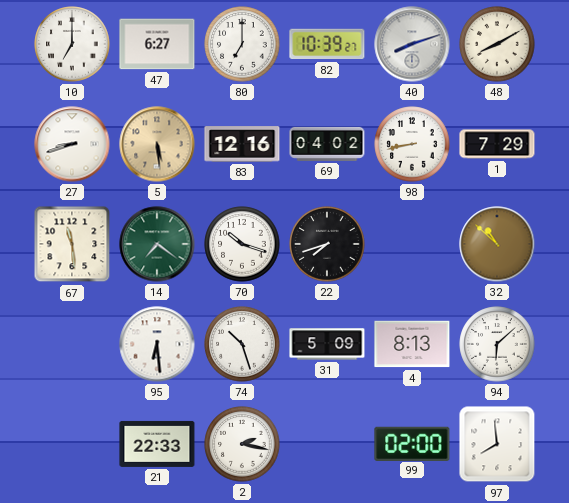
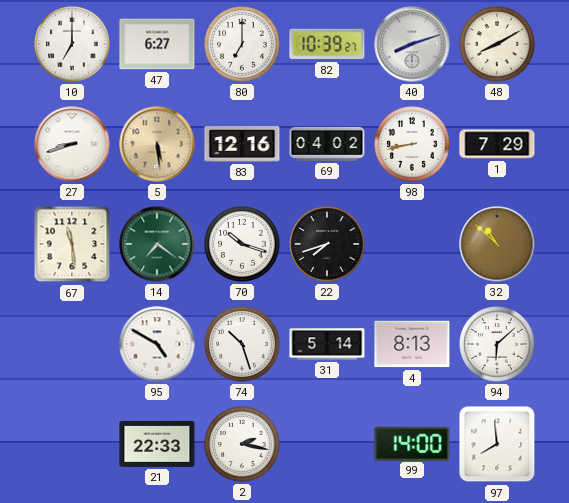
95: 6:29 -> 4:50
31: 5:09 -> 5:14
99: 02:00 -> 14:00
